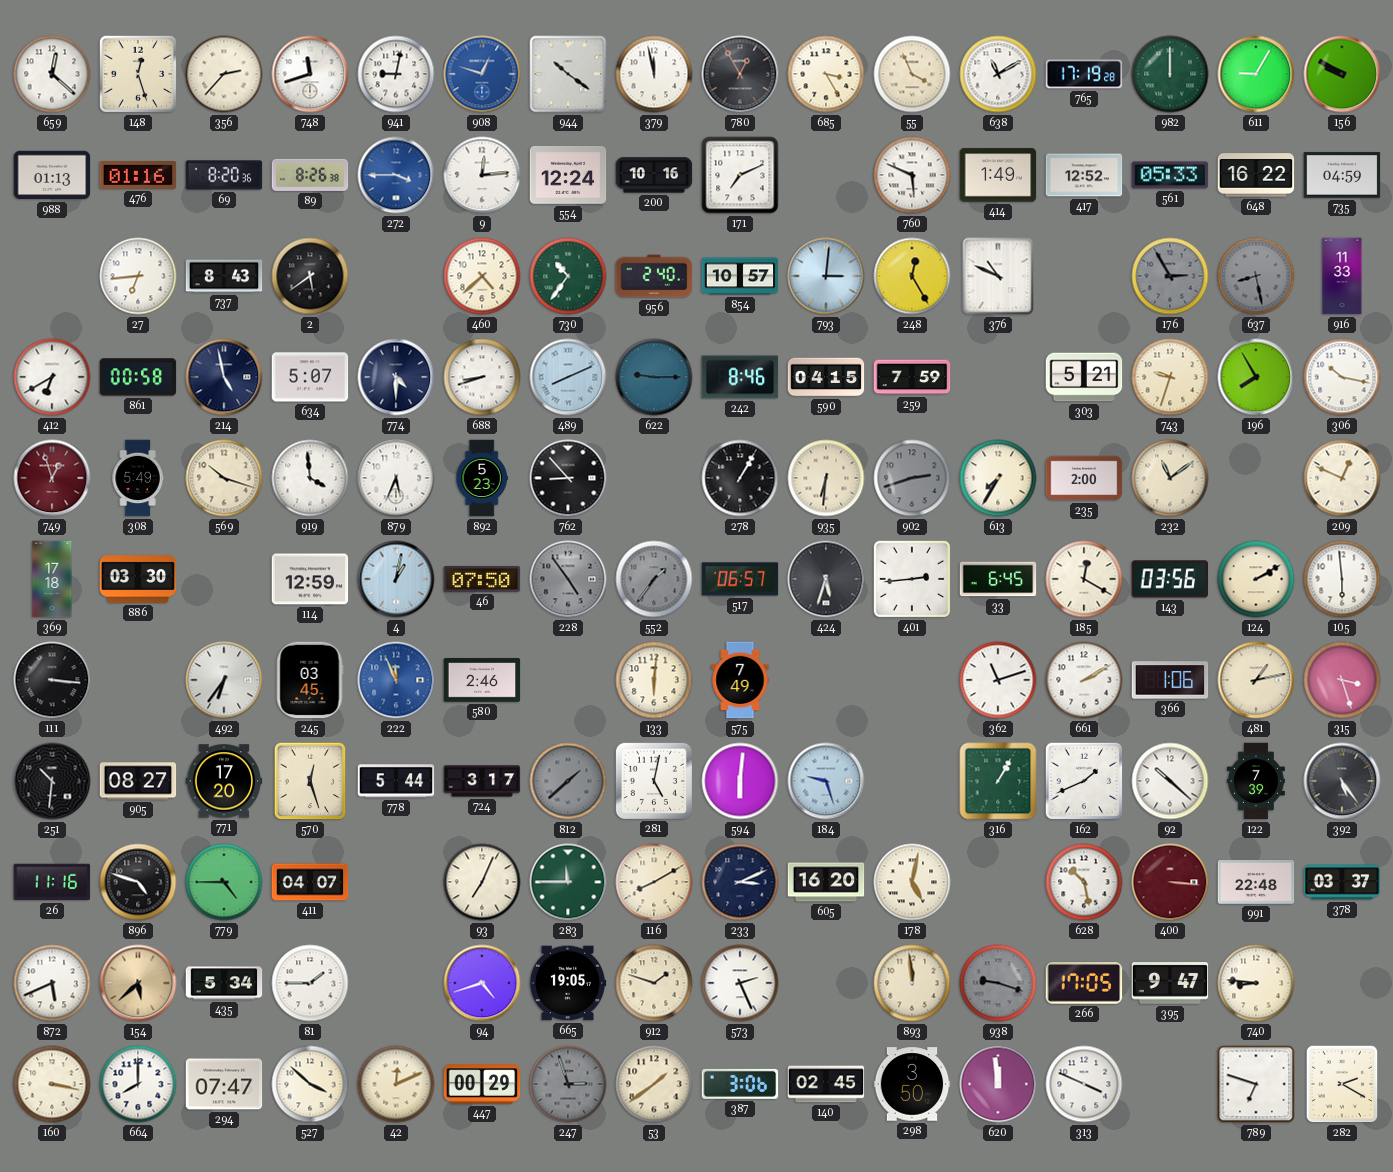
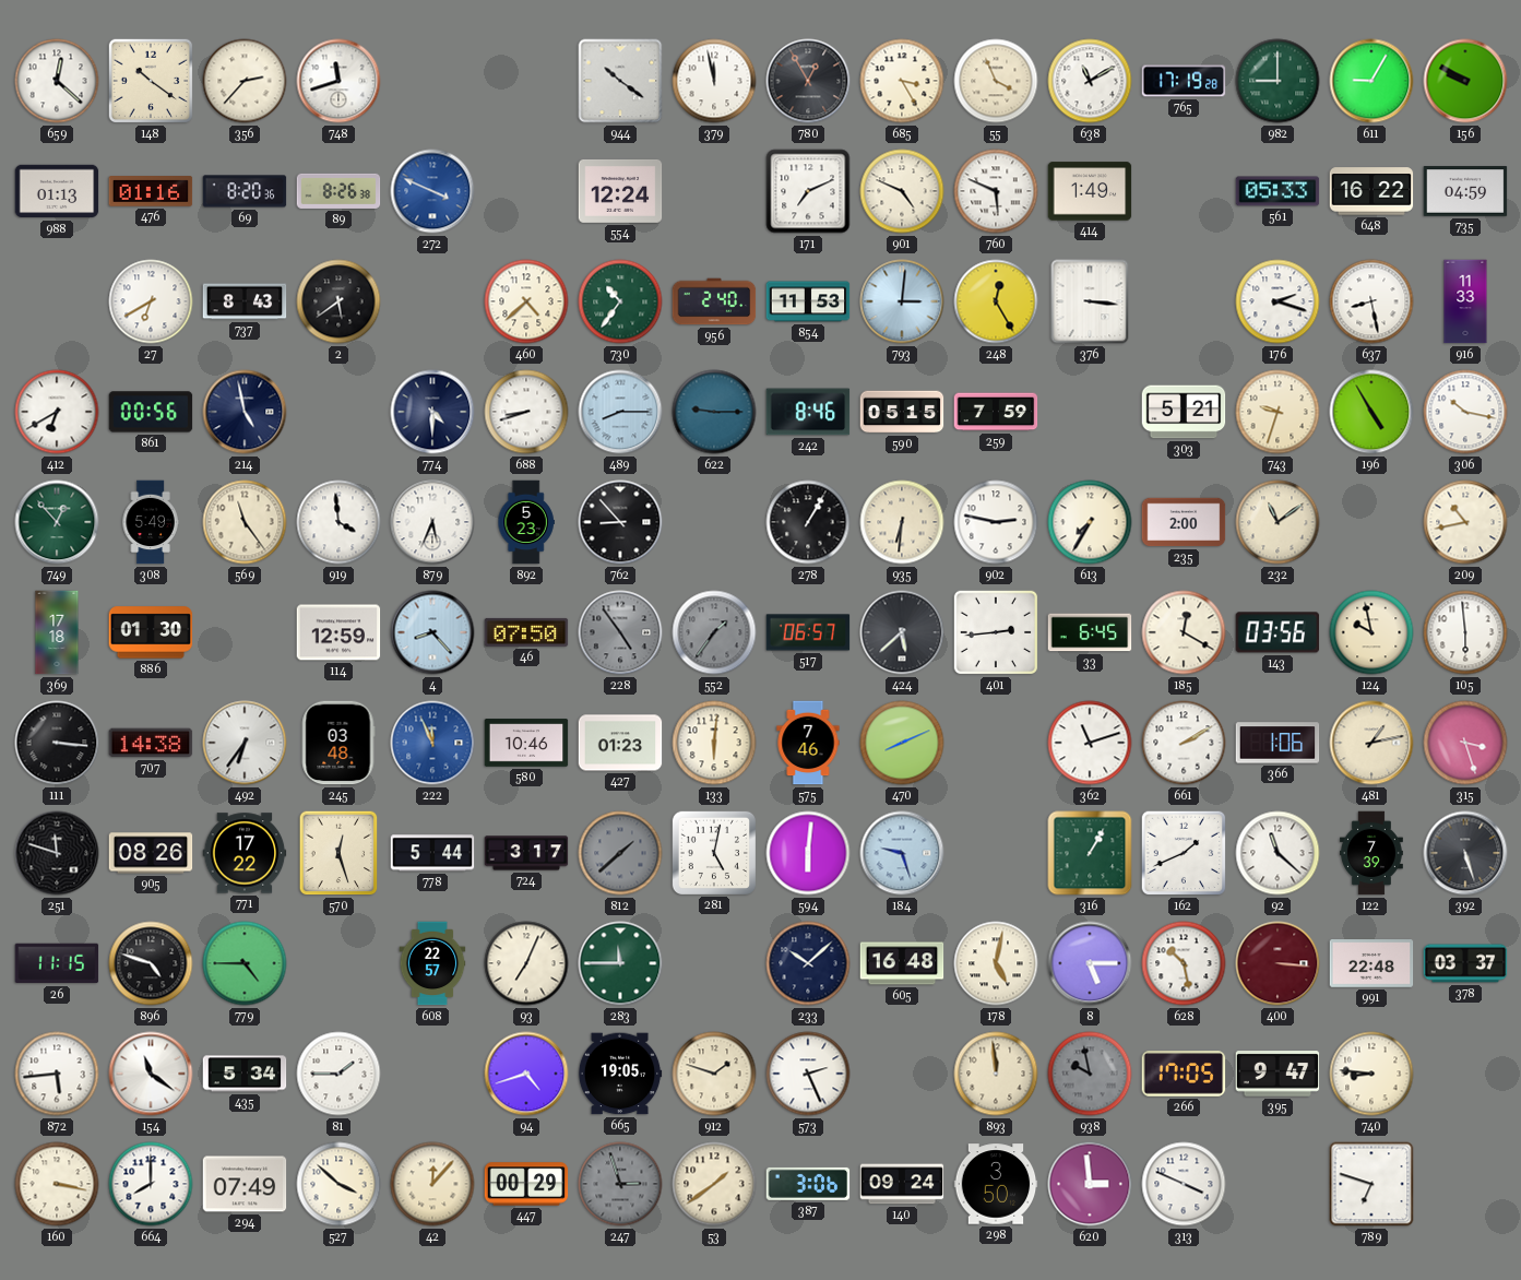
148: 12:27 -> 10:21
941: 9:02 -> none
908: 12:48 -> none
982: 12:00 -> 9:00
272: 3:45 -> 3:49
9: 12:14 -> none
200: 10:16 -> none
901: none -> 4:49
417: 12:52 -> none
27: 6:44 -> 6:40
854: 10:57 -> 11:53
376: 10:49 -> 3:16
176: 2:55 -> 2:18
176 dial: grey -> white
637 dial: grey -> white
861: 00:58 -> 00:56
634: 5:07 -> none
489: 8:11 -> 8:15
590: 04:15 -> 05:15
196: 7:55 -> 4:55
749: 12:57 -> 12:53
749 dial: burgundy -> green
569: 10:18 -> 11:24
902: 2:42 -> 2:47
902 dial: grey -> white
209: 12:49 -> 10:43
886: 03:30 -> 01:30
4: 1:02 -> 8:23
424: 5:33 -> 5:38
124: 2:10 -> 9:58
707: none -> 14:38
245: 03:45 -> 03:48
580: 2:46 -> 10:46
427: none -> 01:23
575: 7:49 -> 7:46
470: none -> 8:11
251: 10:31 -> 11:48
905: 08:27 -> 08:26
771: 17:20 -> 17:22
92: 10:22 -> 11:22
392: 5:24 -> 5:27
26: 11:16 -> 11:15
411: 04:07 -> none
608: none -> 22:57
116: 8:10 -> none
233: 3:11 -> 10:08
605: 16:20 -> 16:48
8: none -> 5:15
872: 5:41 -> 5:44
154: 5:38 -> 11:21
154 dial: champagne -> white
938: 9:18 -> 9:58
294: 07:47 -> 07:49
42: 12:11 -> 12:07
140: 02:45 -> 09:24
620: 11:59 -> 2:59
282: 2:20 -> none
